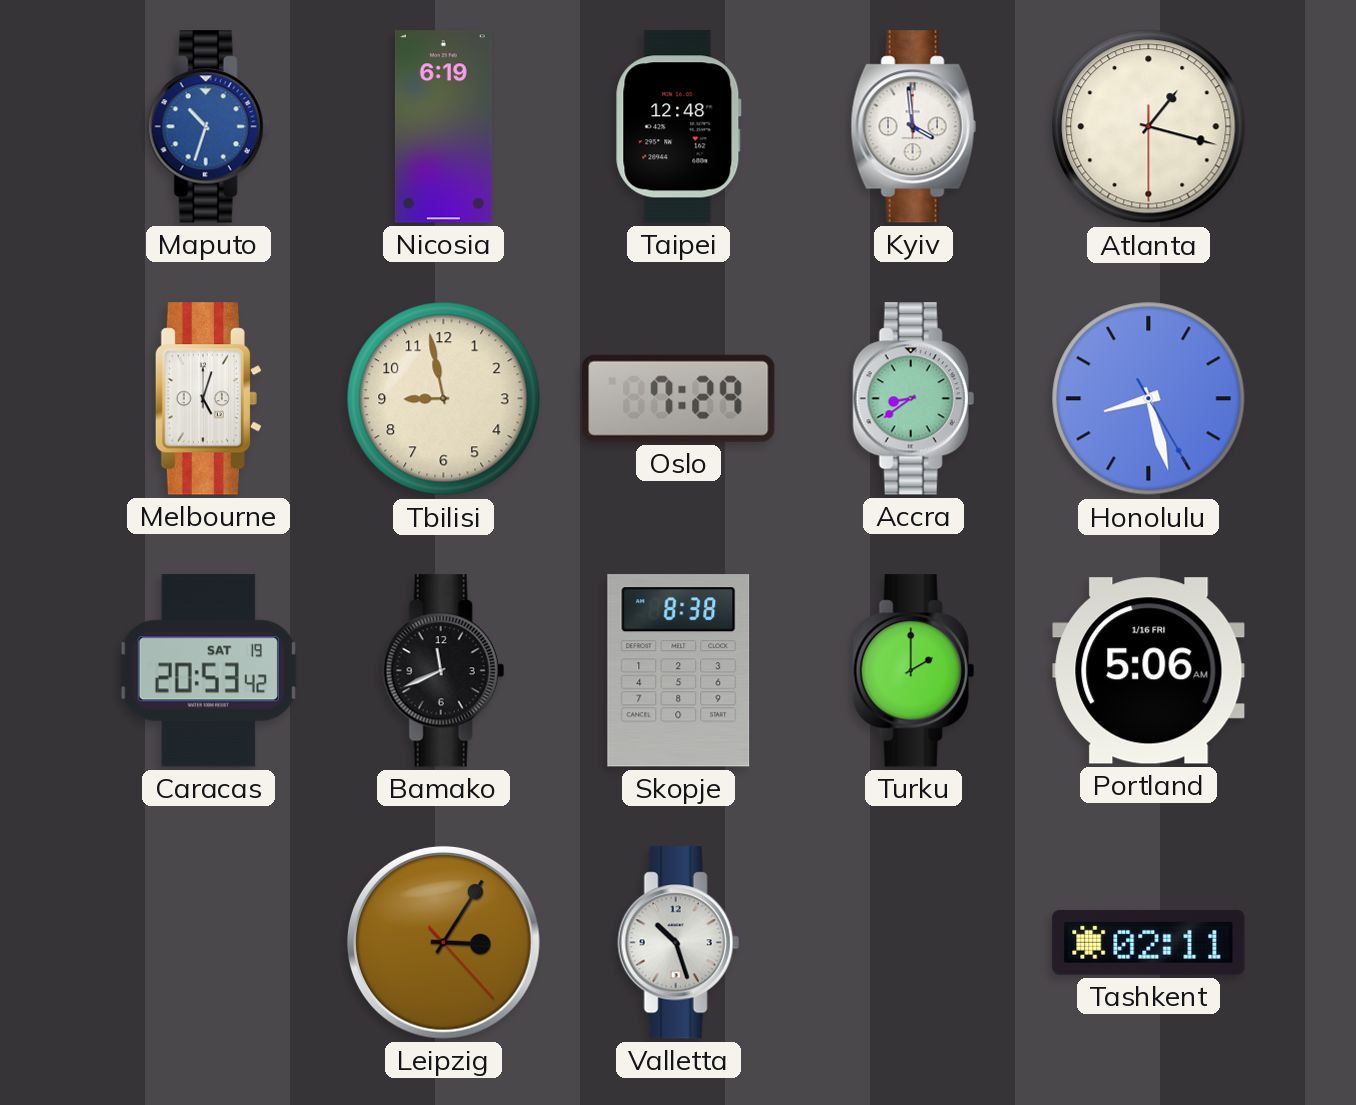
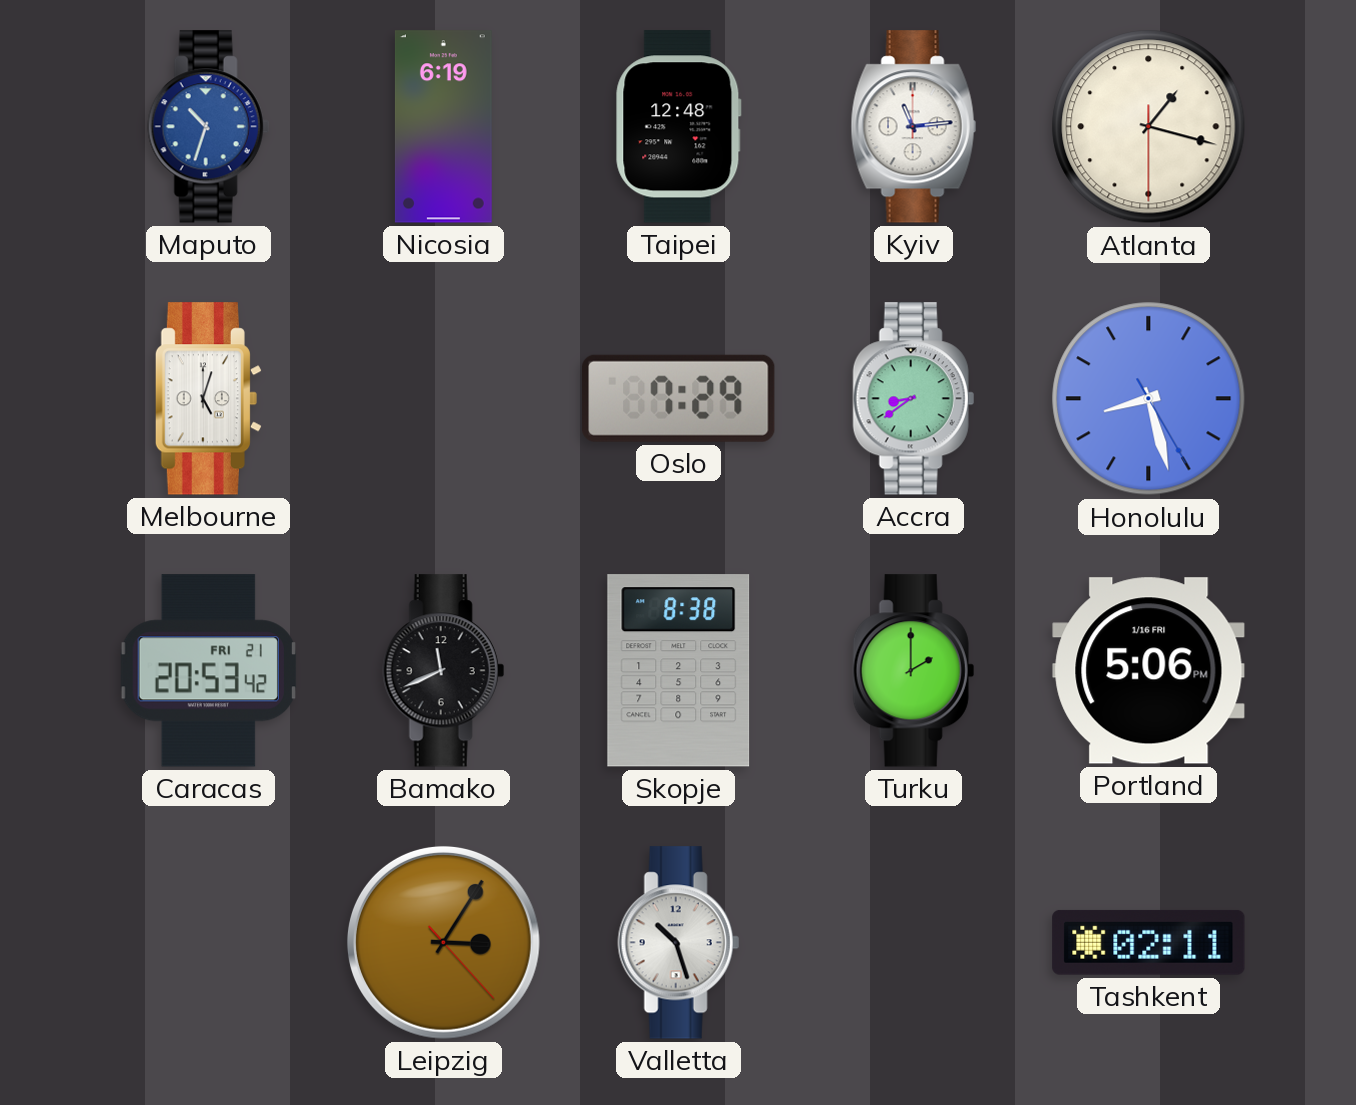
Kyiv: 3:59 -> 11:14
Tbilisi: 8:58 -> none
Caracas date: SAT 19 -> FRI 21
Portland: 5:06 AM -> 5:06 PM
